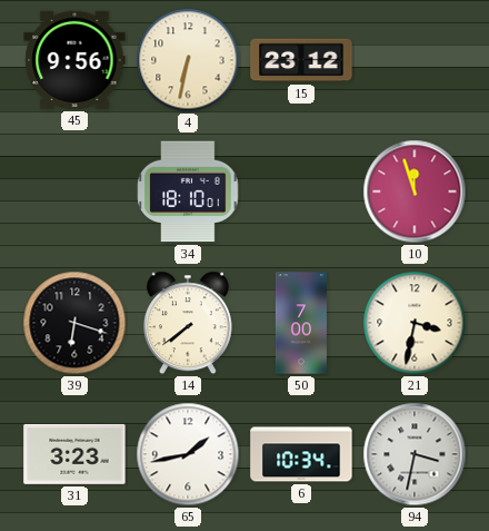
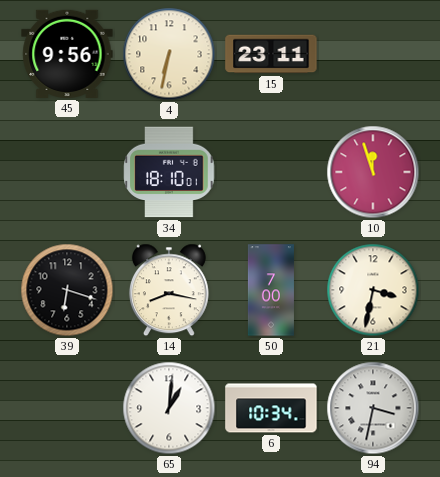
15: 23:12 -> 23:11
14: 7:39 -> 8:17
31: 3:23 -> none
65: 1:43 -> 1:01
